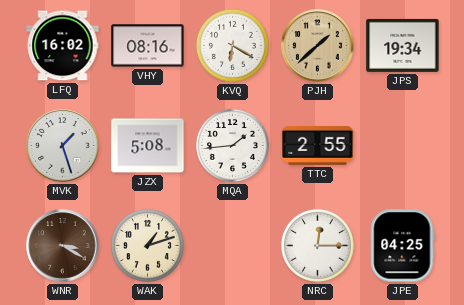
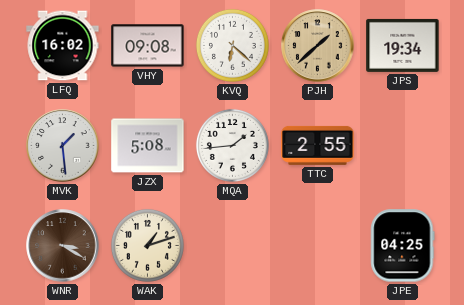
VHY: 08:16 -> 09:08
KVQ: 6:20 -> 6:22
MVK: 1:27 -> 1:29
NRC: 12:15 -> none
